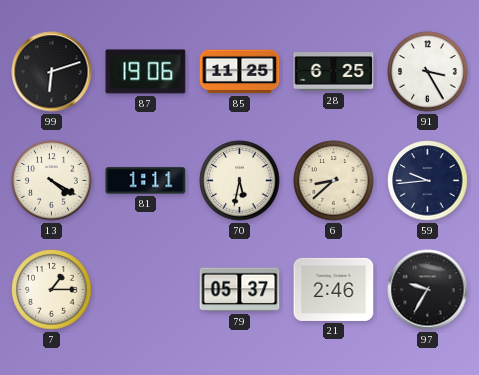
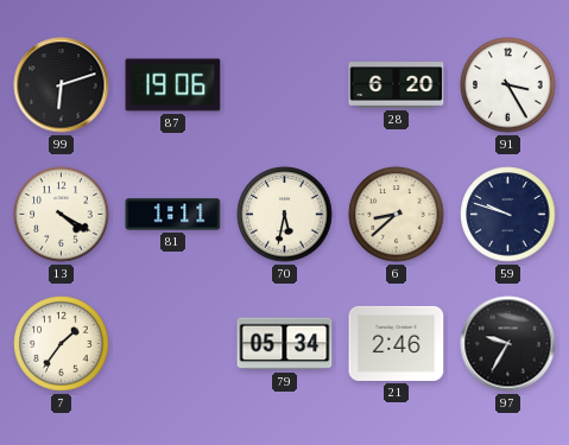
85: 11:25 -> none
28: 6:25 -> 6:20
59: 9:44 -> 9:48
7: 1:15 -> 1:36
79: 05:37 -> 05:34
